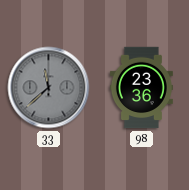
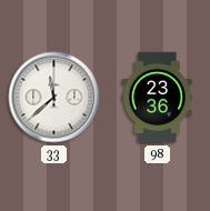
33 dial: grey -> white
